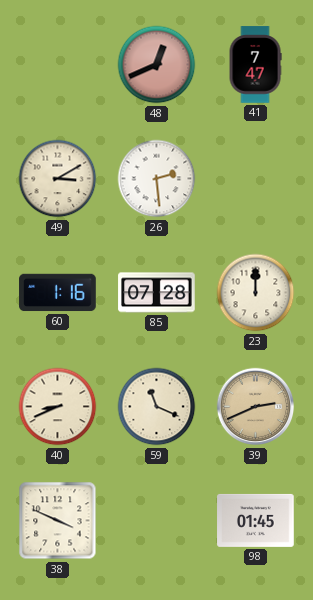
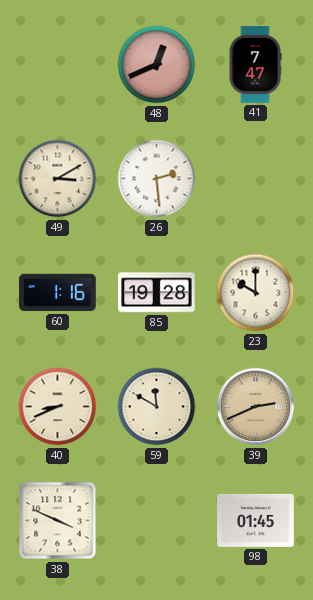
85: 07:28 -> 19:28
23: 12:00 -> 10:00
59: 11:19 -> 11:50
